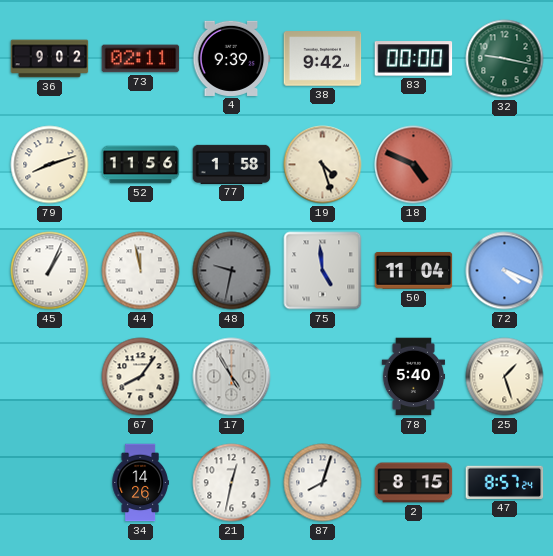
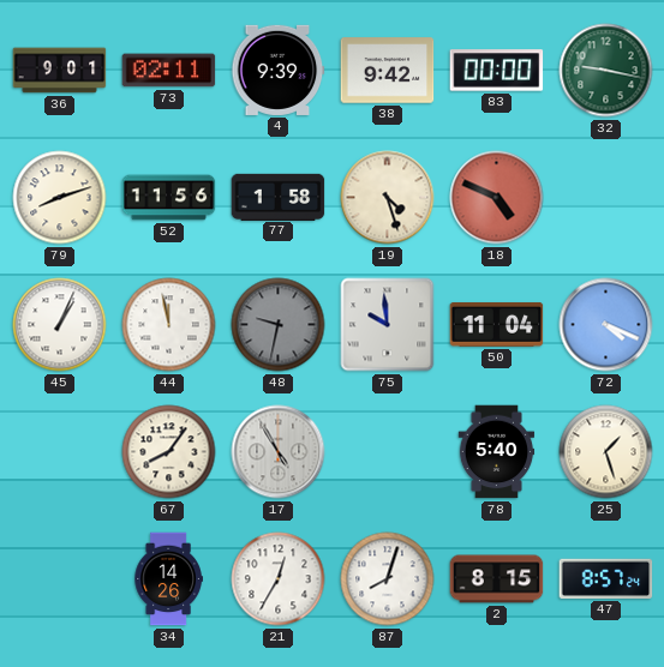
36: 9:02 -> 9:01
75: 4:59 -> 9:59
21: 12:32 -> 12:35
